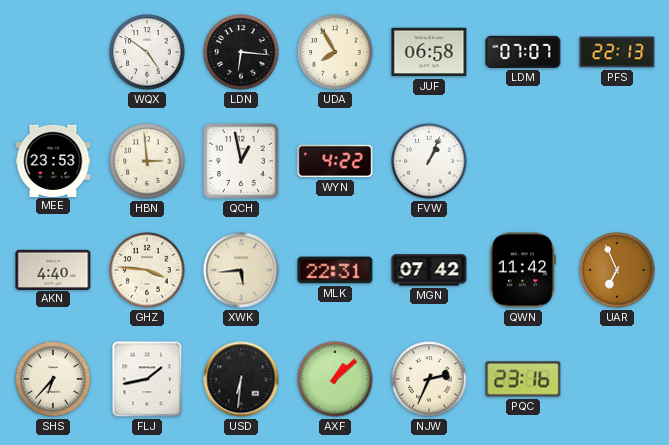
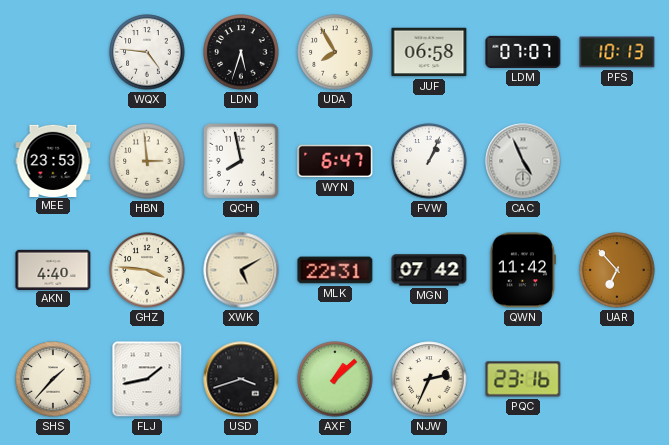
WQX: 4:51 -> 4:46
LDN: 6:16 -> 5:33
PFS: 22:13 -> 10:13
QCH: 12:58 -> 7:58
WYN: 4:22 -> 6:47
CAC: none -> 4:56
XWK: 5:44 -> 5:10
UAR: 6:56 -> 6:53
SHS: 6:37 -> 1:37
USD: 6:31 -> 3:42
